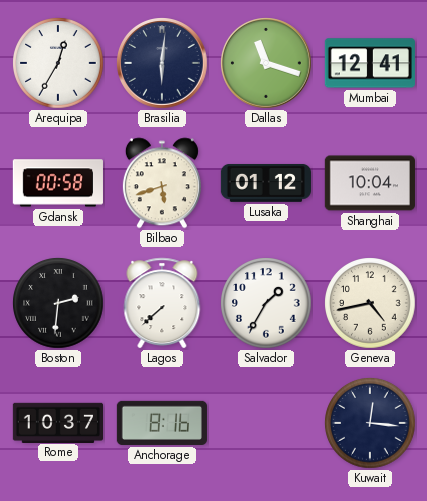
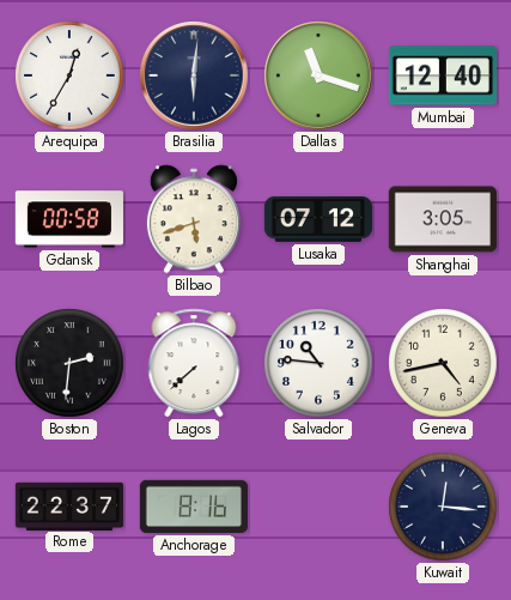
Mumbai: 12:41 -> 12:40
Lusaka: 01:12 -> 07:12
Shanghai: 10:04 -> 3:05
Salvador: 1:35 -> 10:46
Rome: 10:37 -> 22:37
